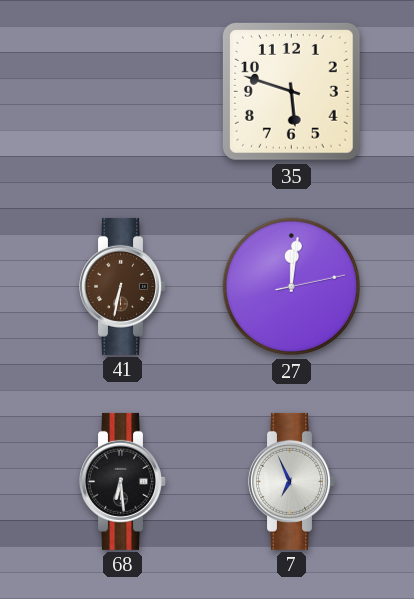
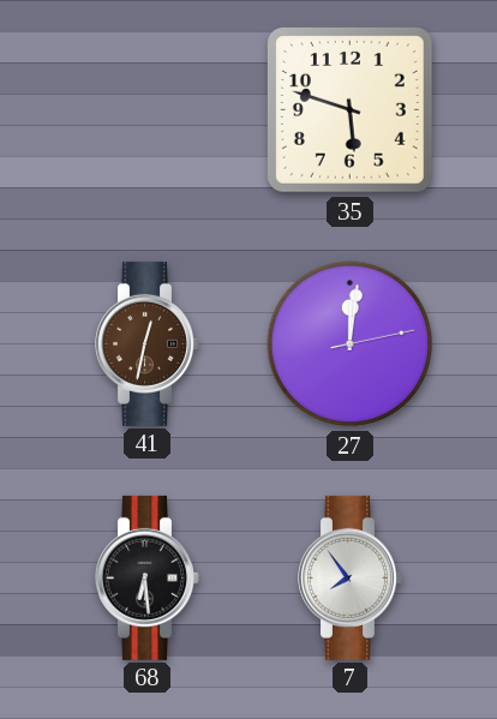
41: 6:32 -> 12:32
7: 6:56 -> 7:54
